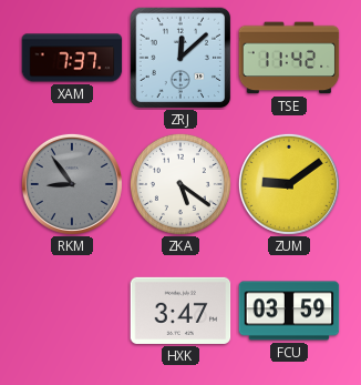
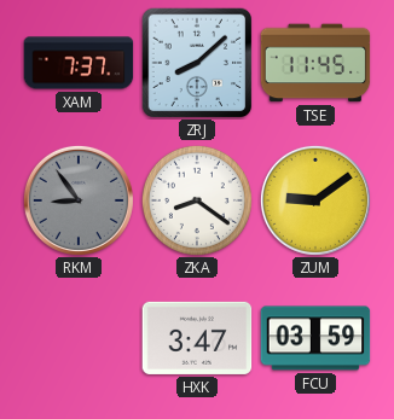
ZRJ: 12:08 -> 8:08
TSE: 11:42 -> 11:45
ZKA: 5:21 -> 8:21
